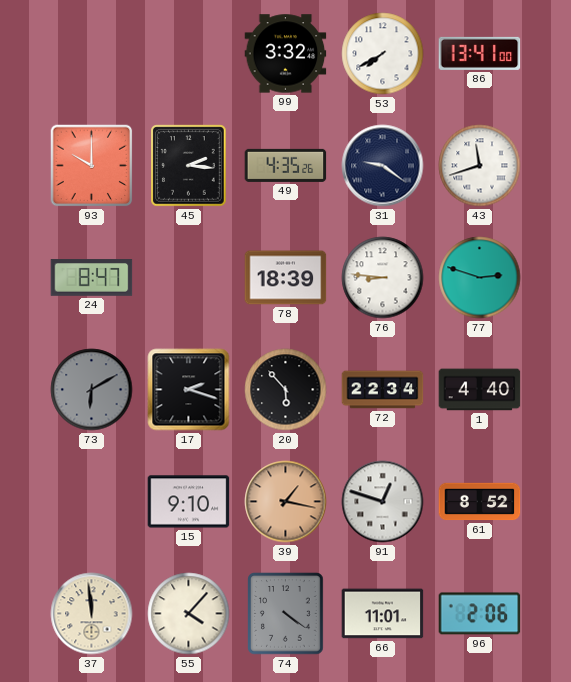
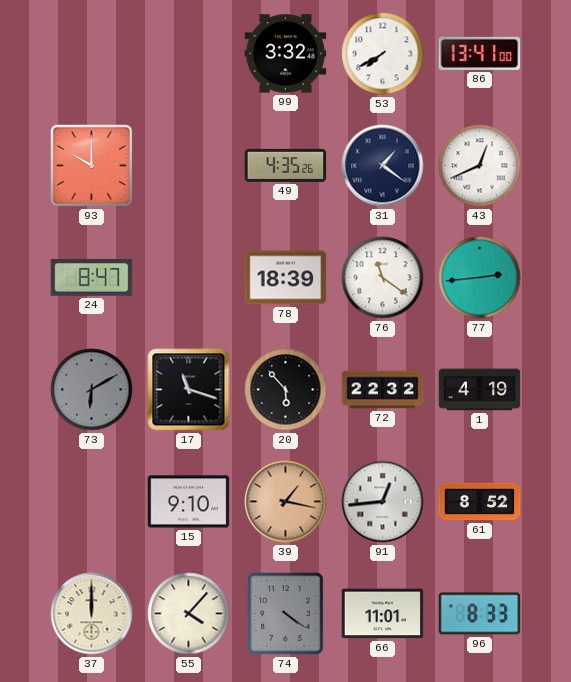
45: 2:16 -> none
31: 9:21 -> 1:21
43: 11:42 -> 12:41
76: 8:46 -> 11:21
77: 2:48 -> 2:44
17: 2:18 -> 11:18
72: 22:34 -> 22:32
1: 4:40 -> 4:19
91: 12:48 -> 12:44
37: 11:59 -> 12:00
96: 2:06 -> 8:33
